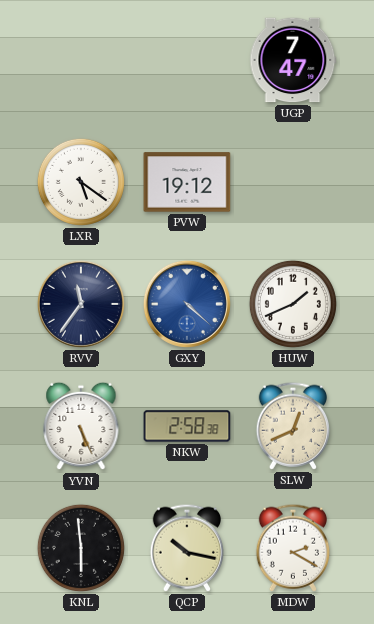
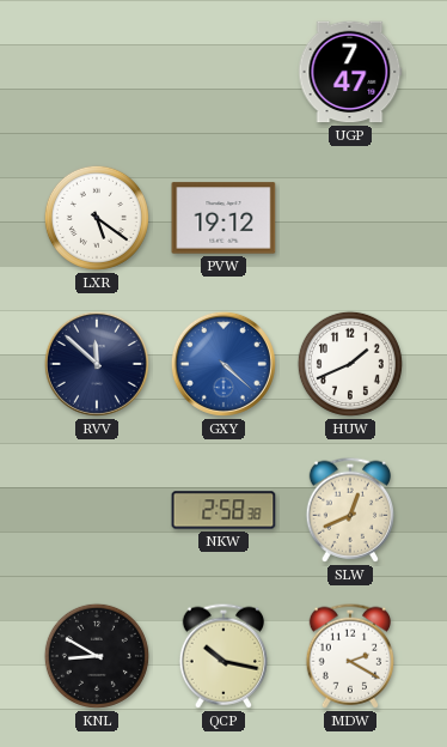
RVV: 11:36 -> 11:52
YVN: 5:26 -> none
KNL: 5:59 -> 8:50
